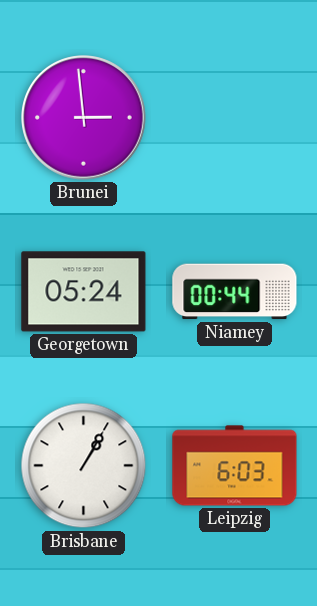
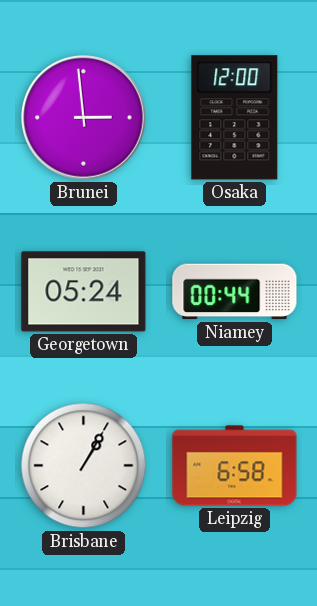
Osaka: none -> 12:00
Leipzig: 6:03 -> 6:58
